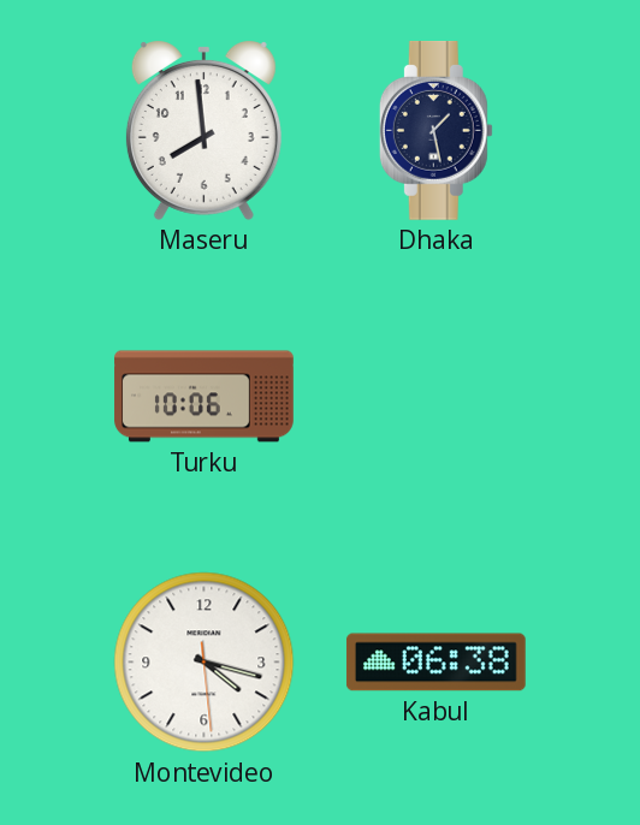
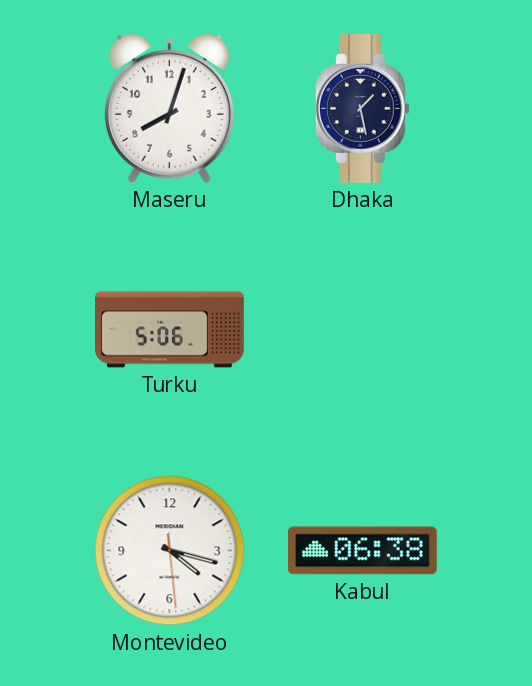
Maseru: 7:59 -> 8:03
Turku: 10:06 -> 5:06
